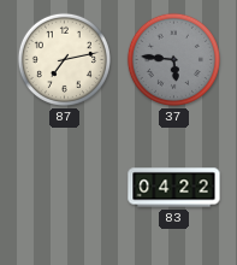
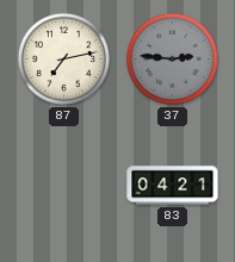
37: 5:46 -> 2:46
83: 04:22 -> 04:21
